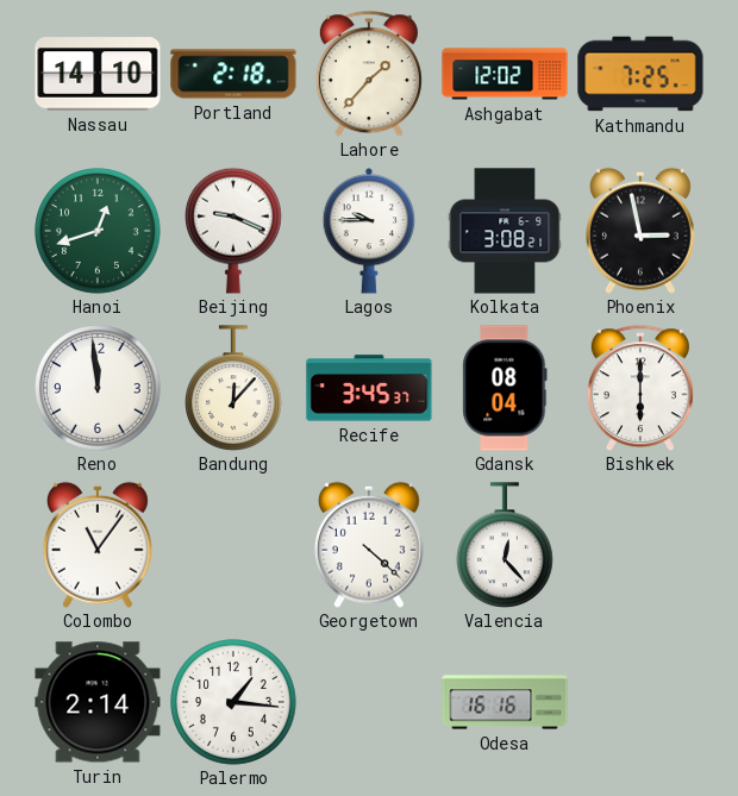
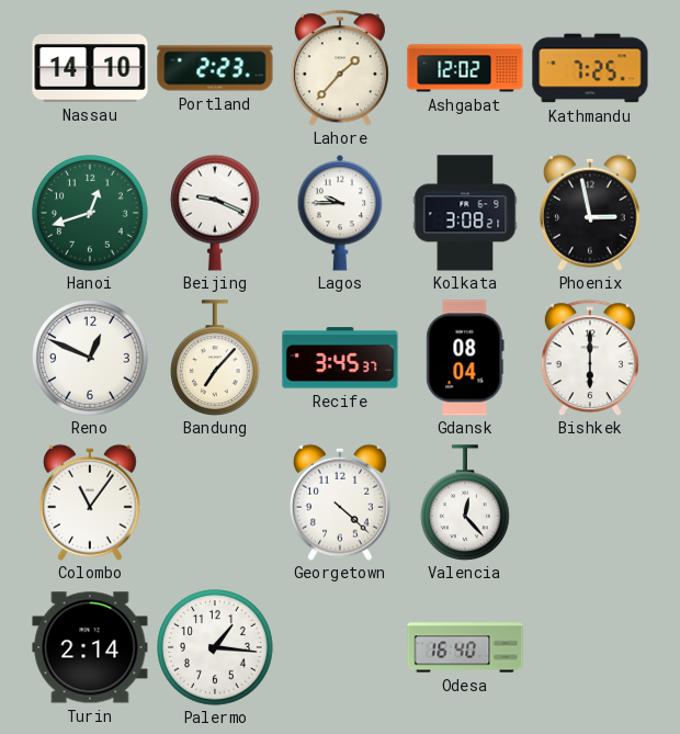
Portland: 2:18 -> 2:23
Reno: 11:59 -> 12:49
Bandung: 12:07 -> 7:07
Odesa: 16:16 -> 16:40
